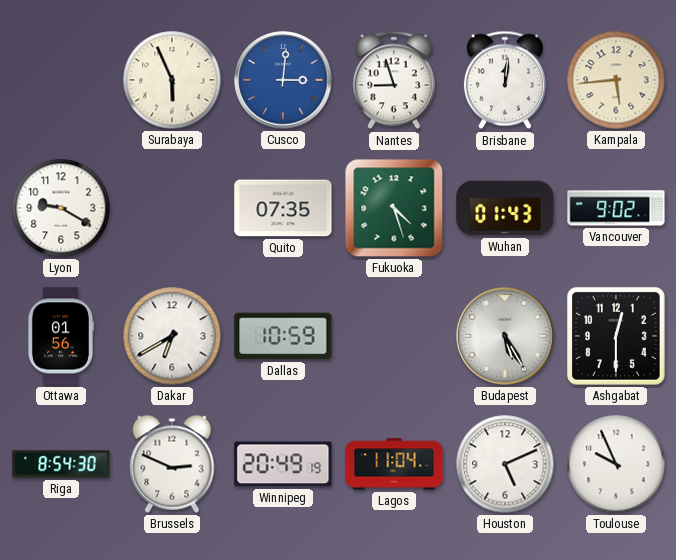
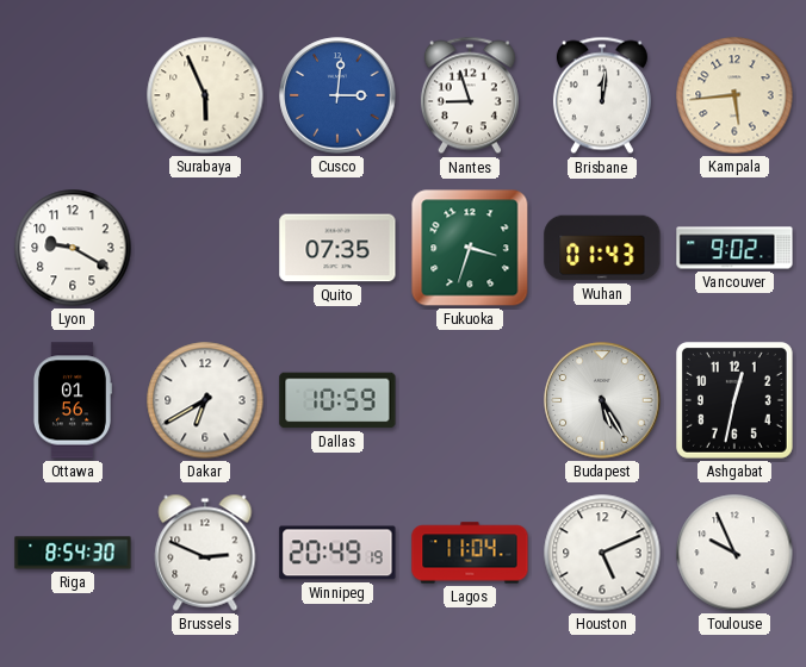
Fukuoka: 4:27 -> 3:33
Ashgabat: 12:30 -> 12:32
